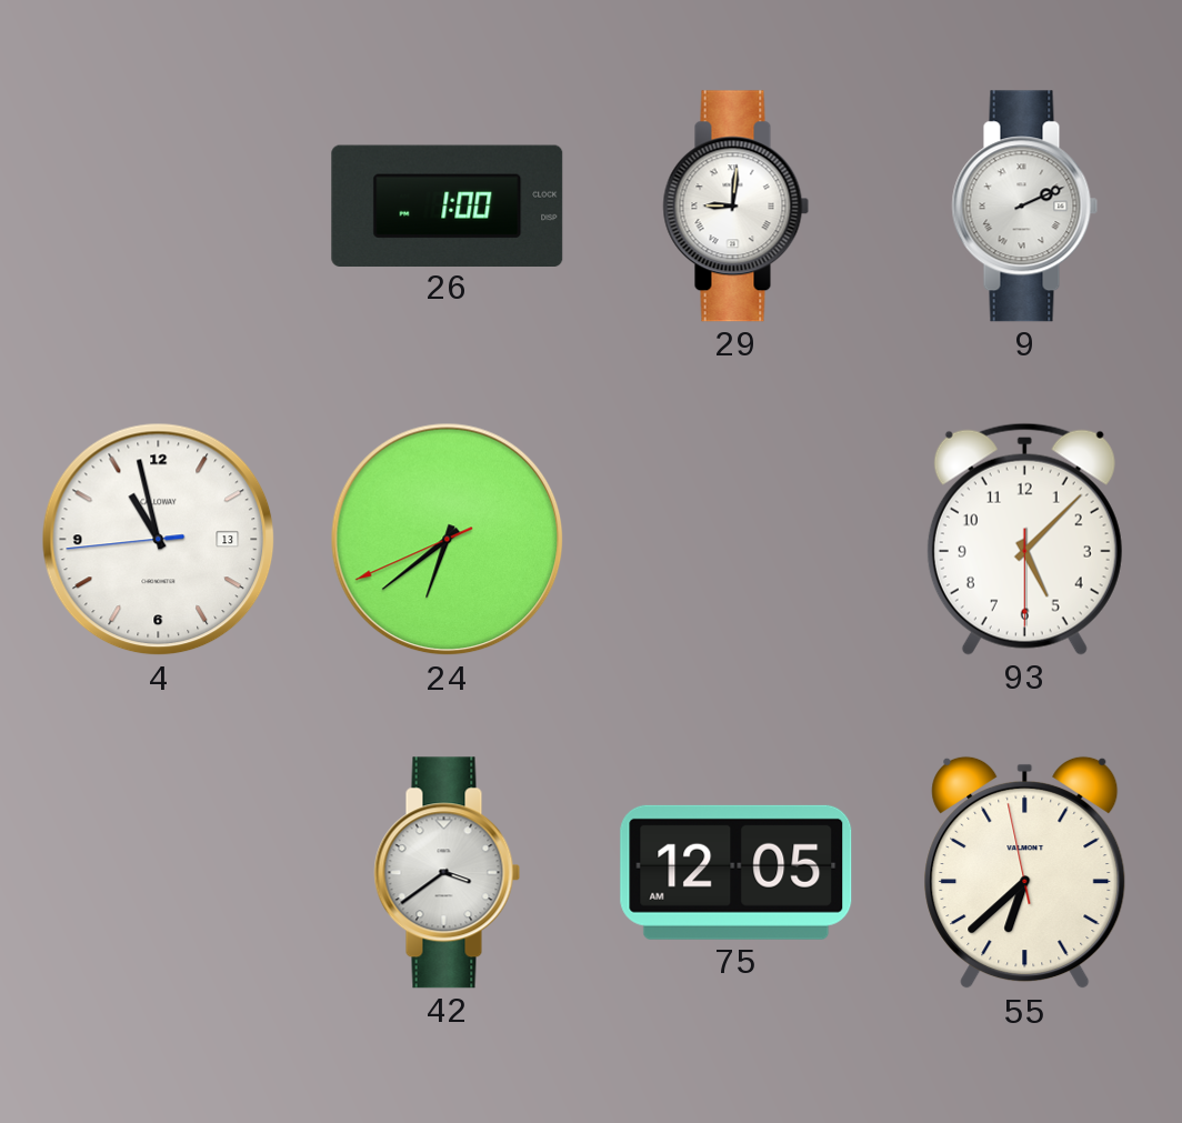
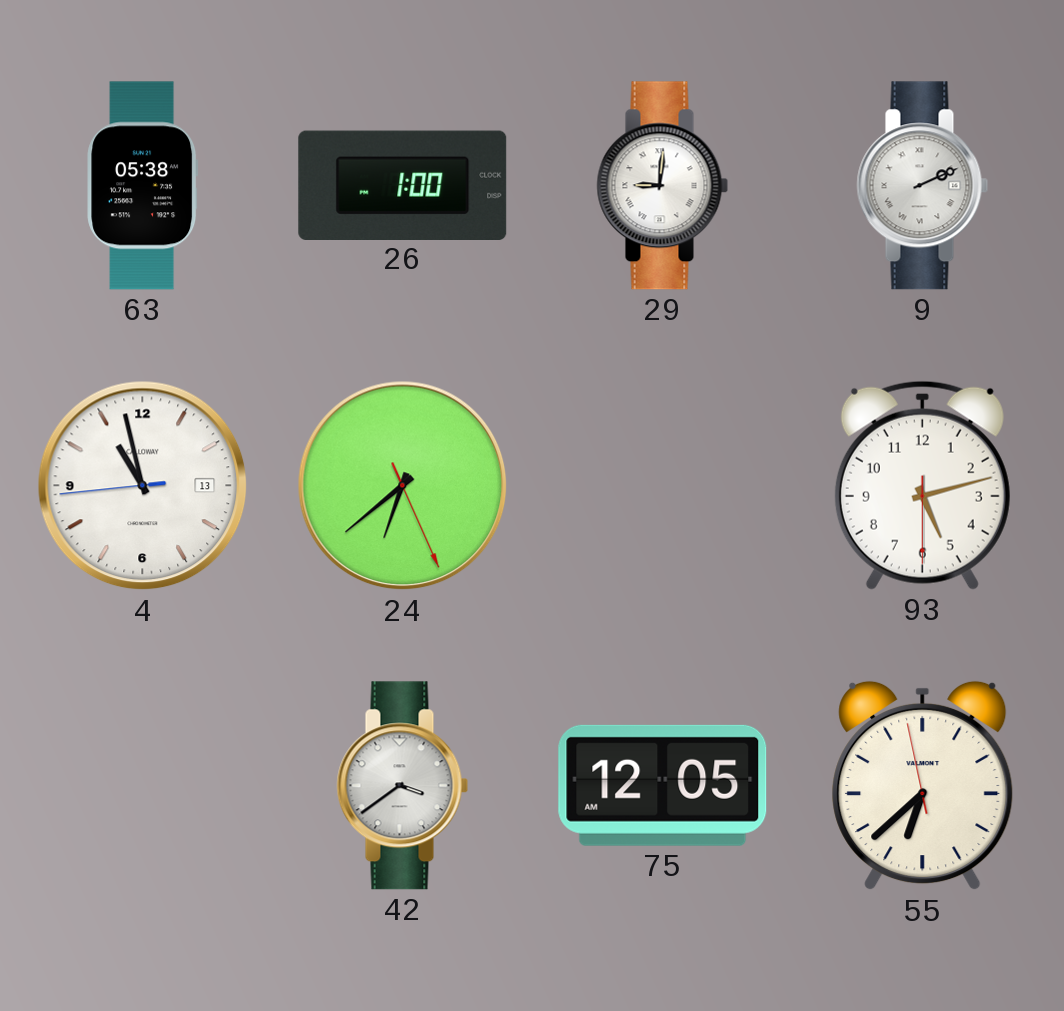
63: none -> 05:38
24: 6:38:41 -> 6:38:26
93: 5:07 -> 5:12
